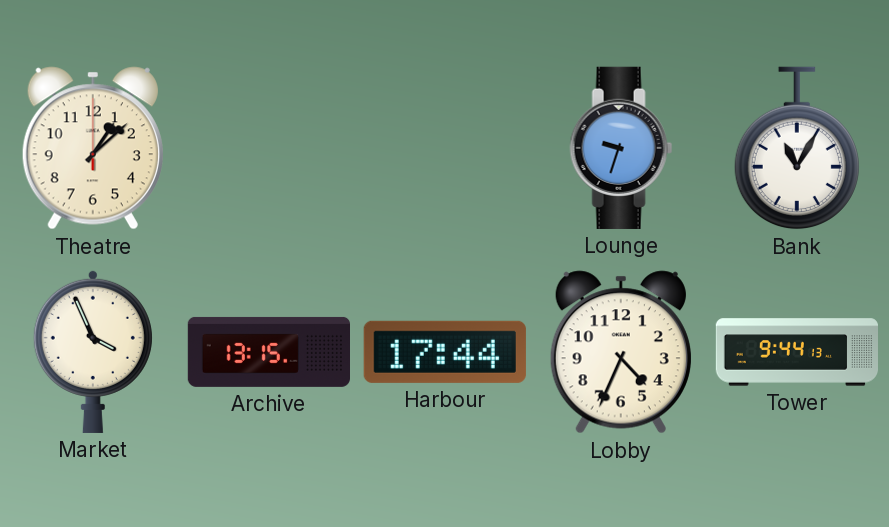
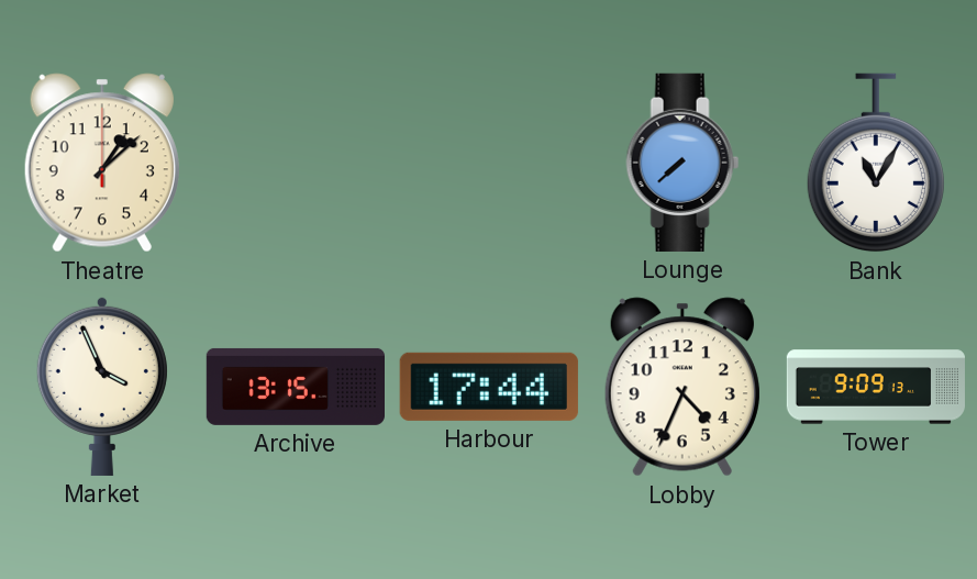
Lounge: 9:33 -> 7:38
Tower: 9:44 -> 9:09
